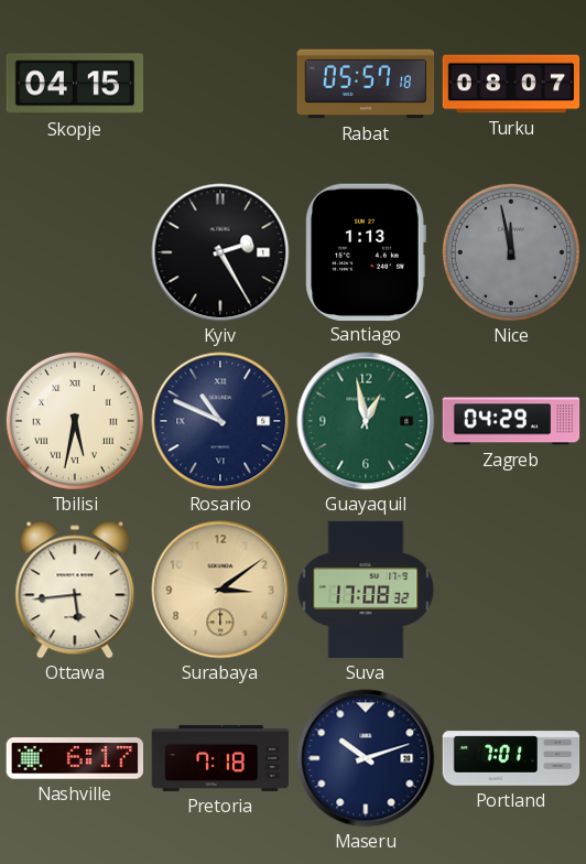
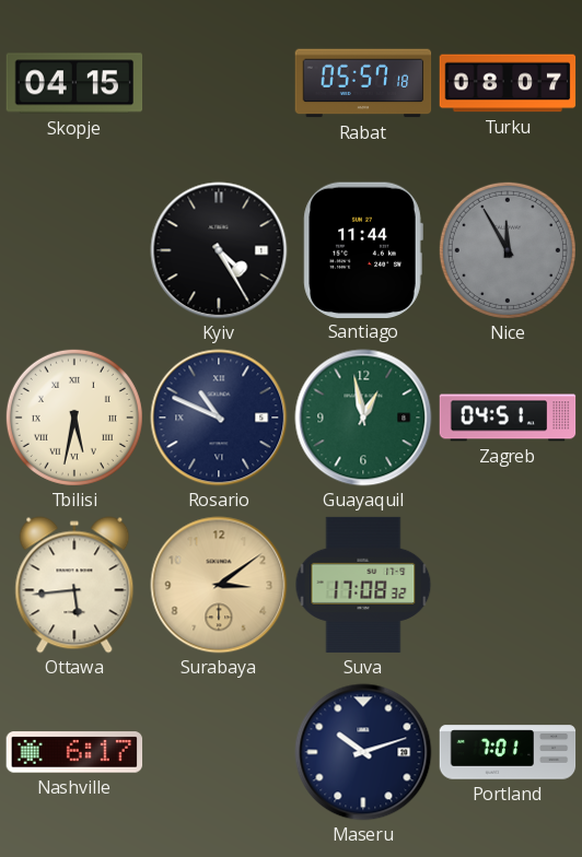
Kyiv: 2:25 -> 4:25
Santiago: 1:13 -> 11:44
Nice: 11:58 -> 11:55
Zagreb: 04:29 -> 04:51
Pretoria: 7:18 -> none
